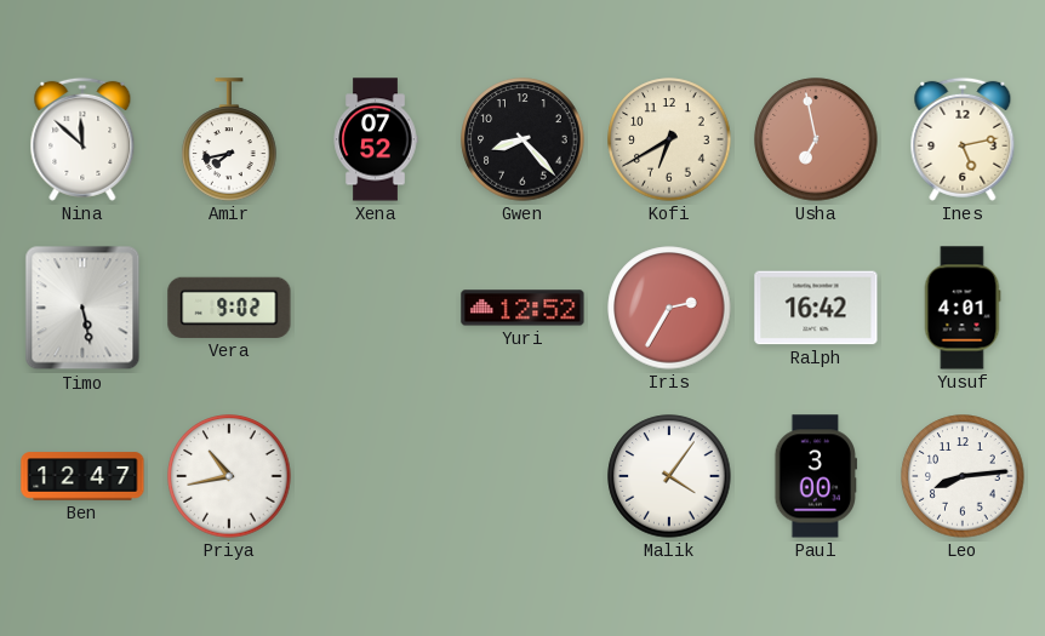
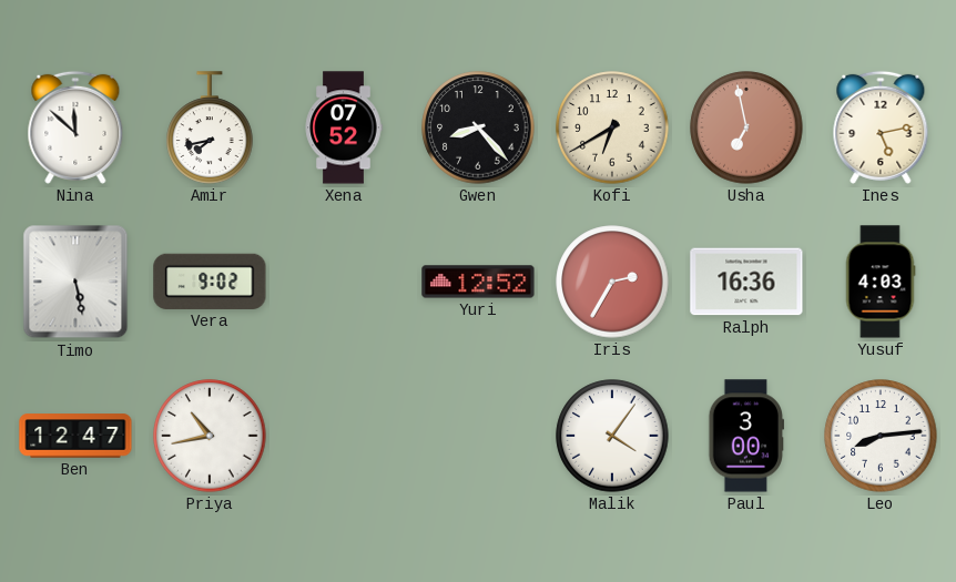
Ralph: 16:42 -> 16:36
Yusuf: 4:01 -> 4:03
